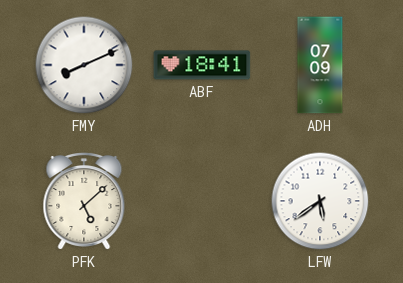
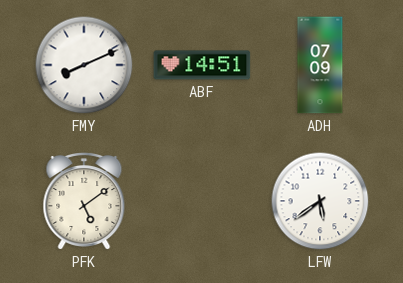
ABF: 18:41 -> 14:51
PFK: 5:08 -> 5:09
